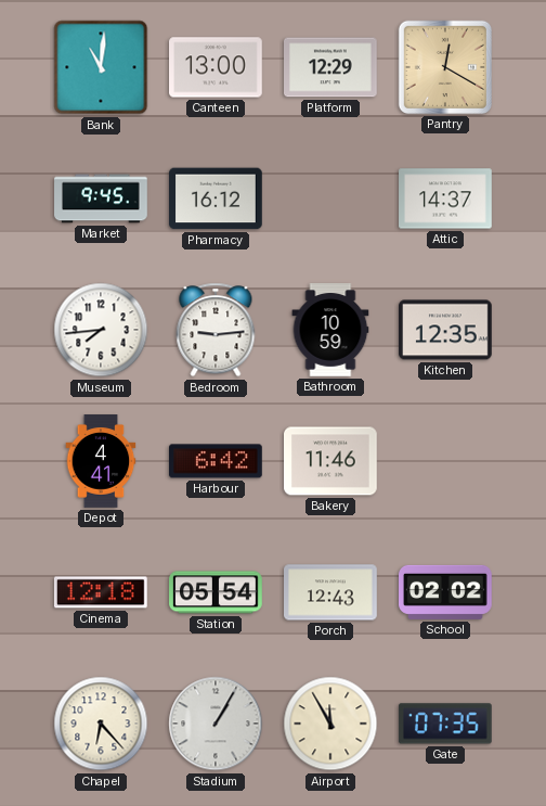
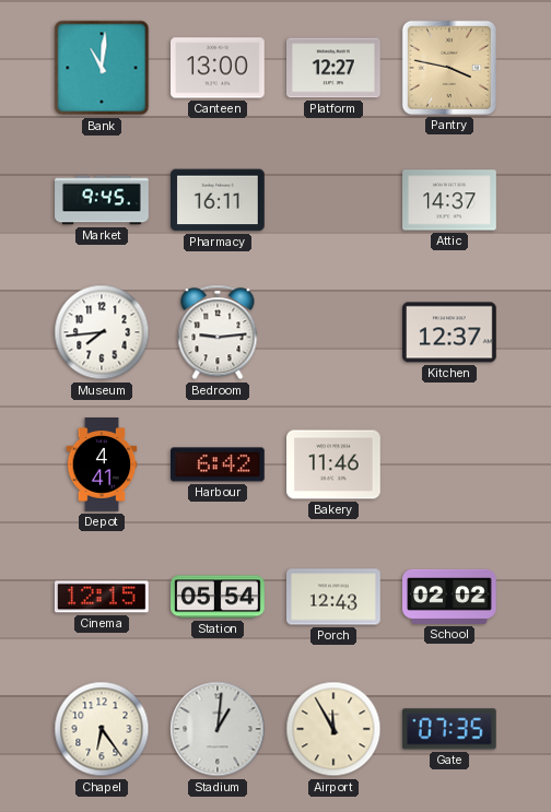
Platform: 12:29 -> 12:27
Pantry: 12:20 -> 3:47
Pharmacy: 16:12 -> 16:11
Bathroom: 10:59 -> none
Kitchen: 12:35 -> 12:37
Cinema: 12:18 -> 12:15
Chapel: 6:23 -> 6:24
Stadium: 1:05 -> 1:01
